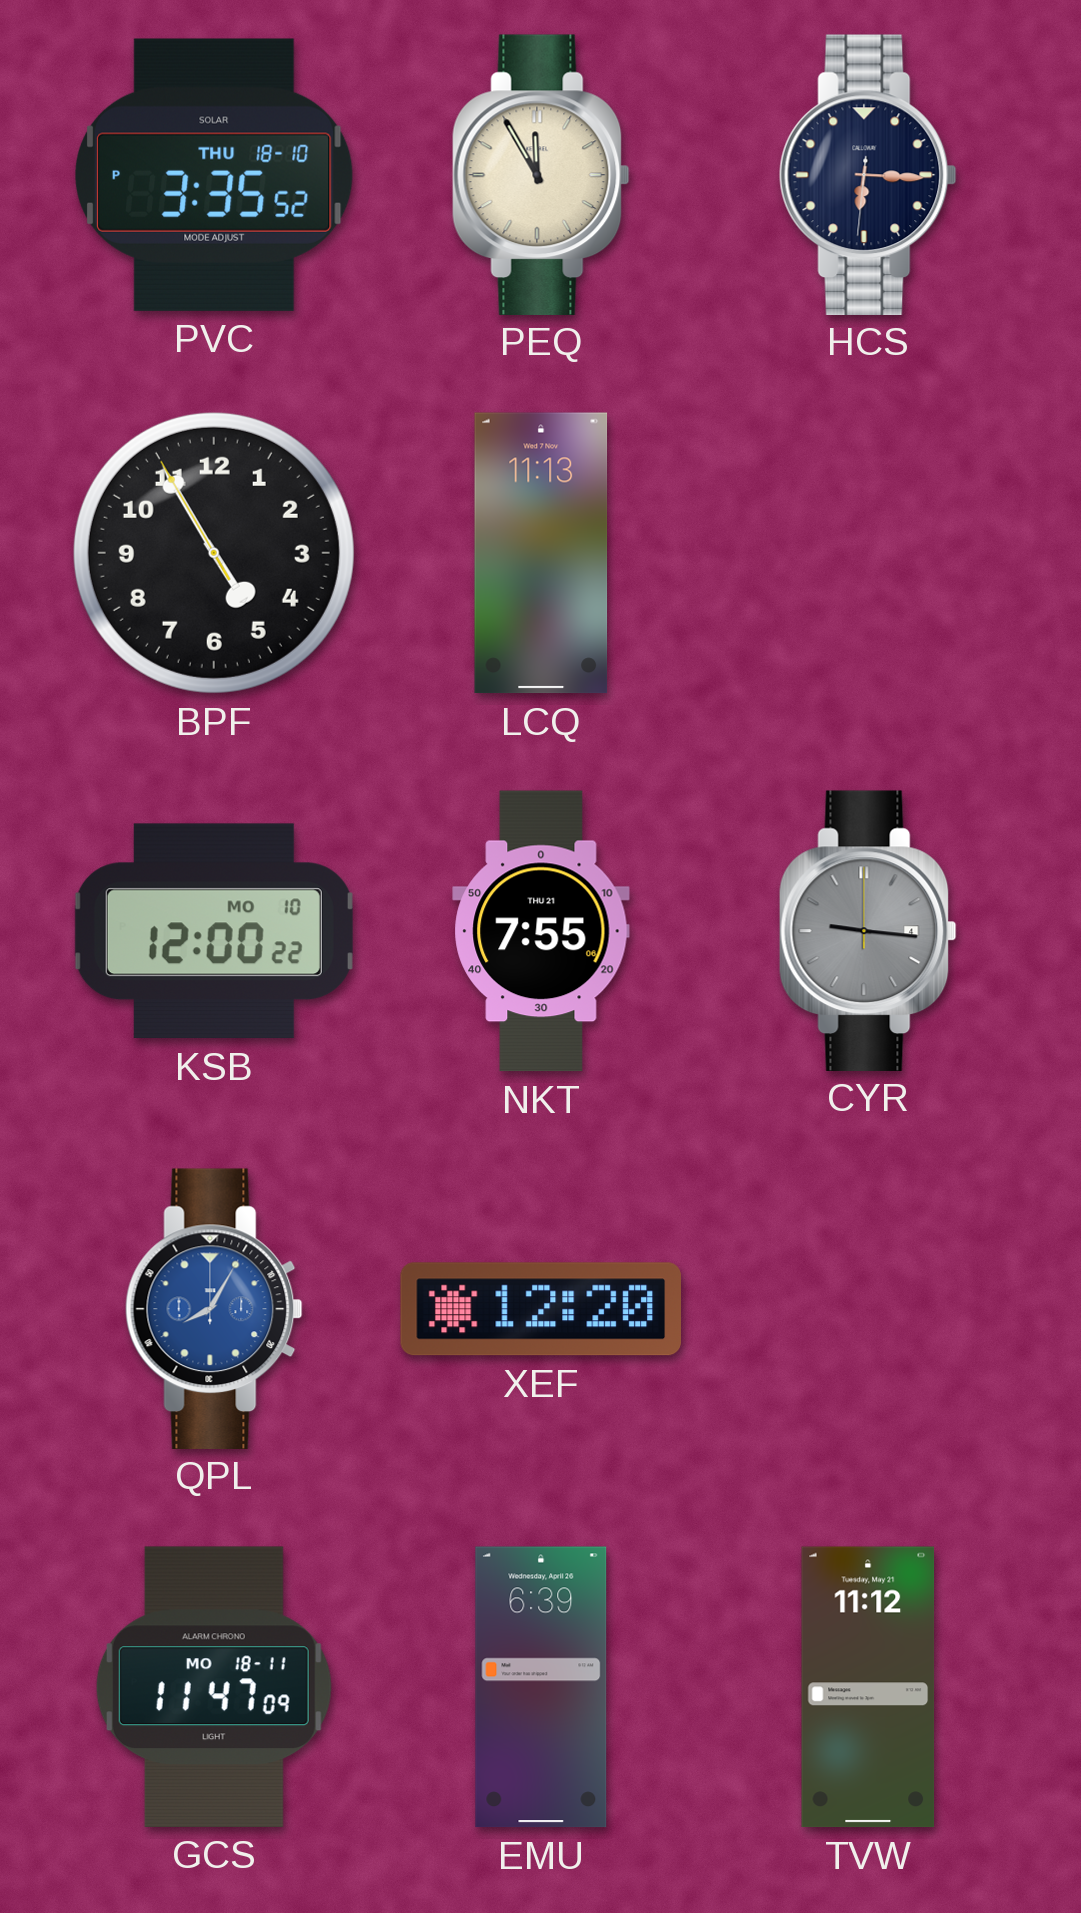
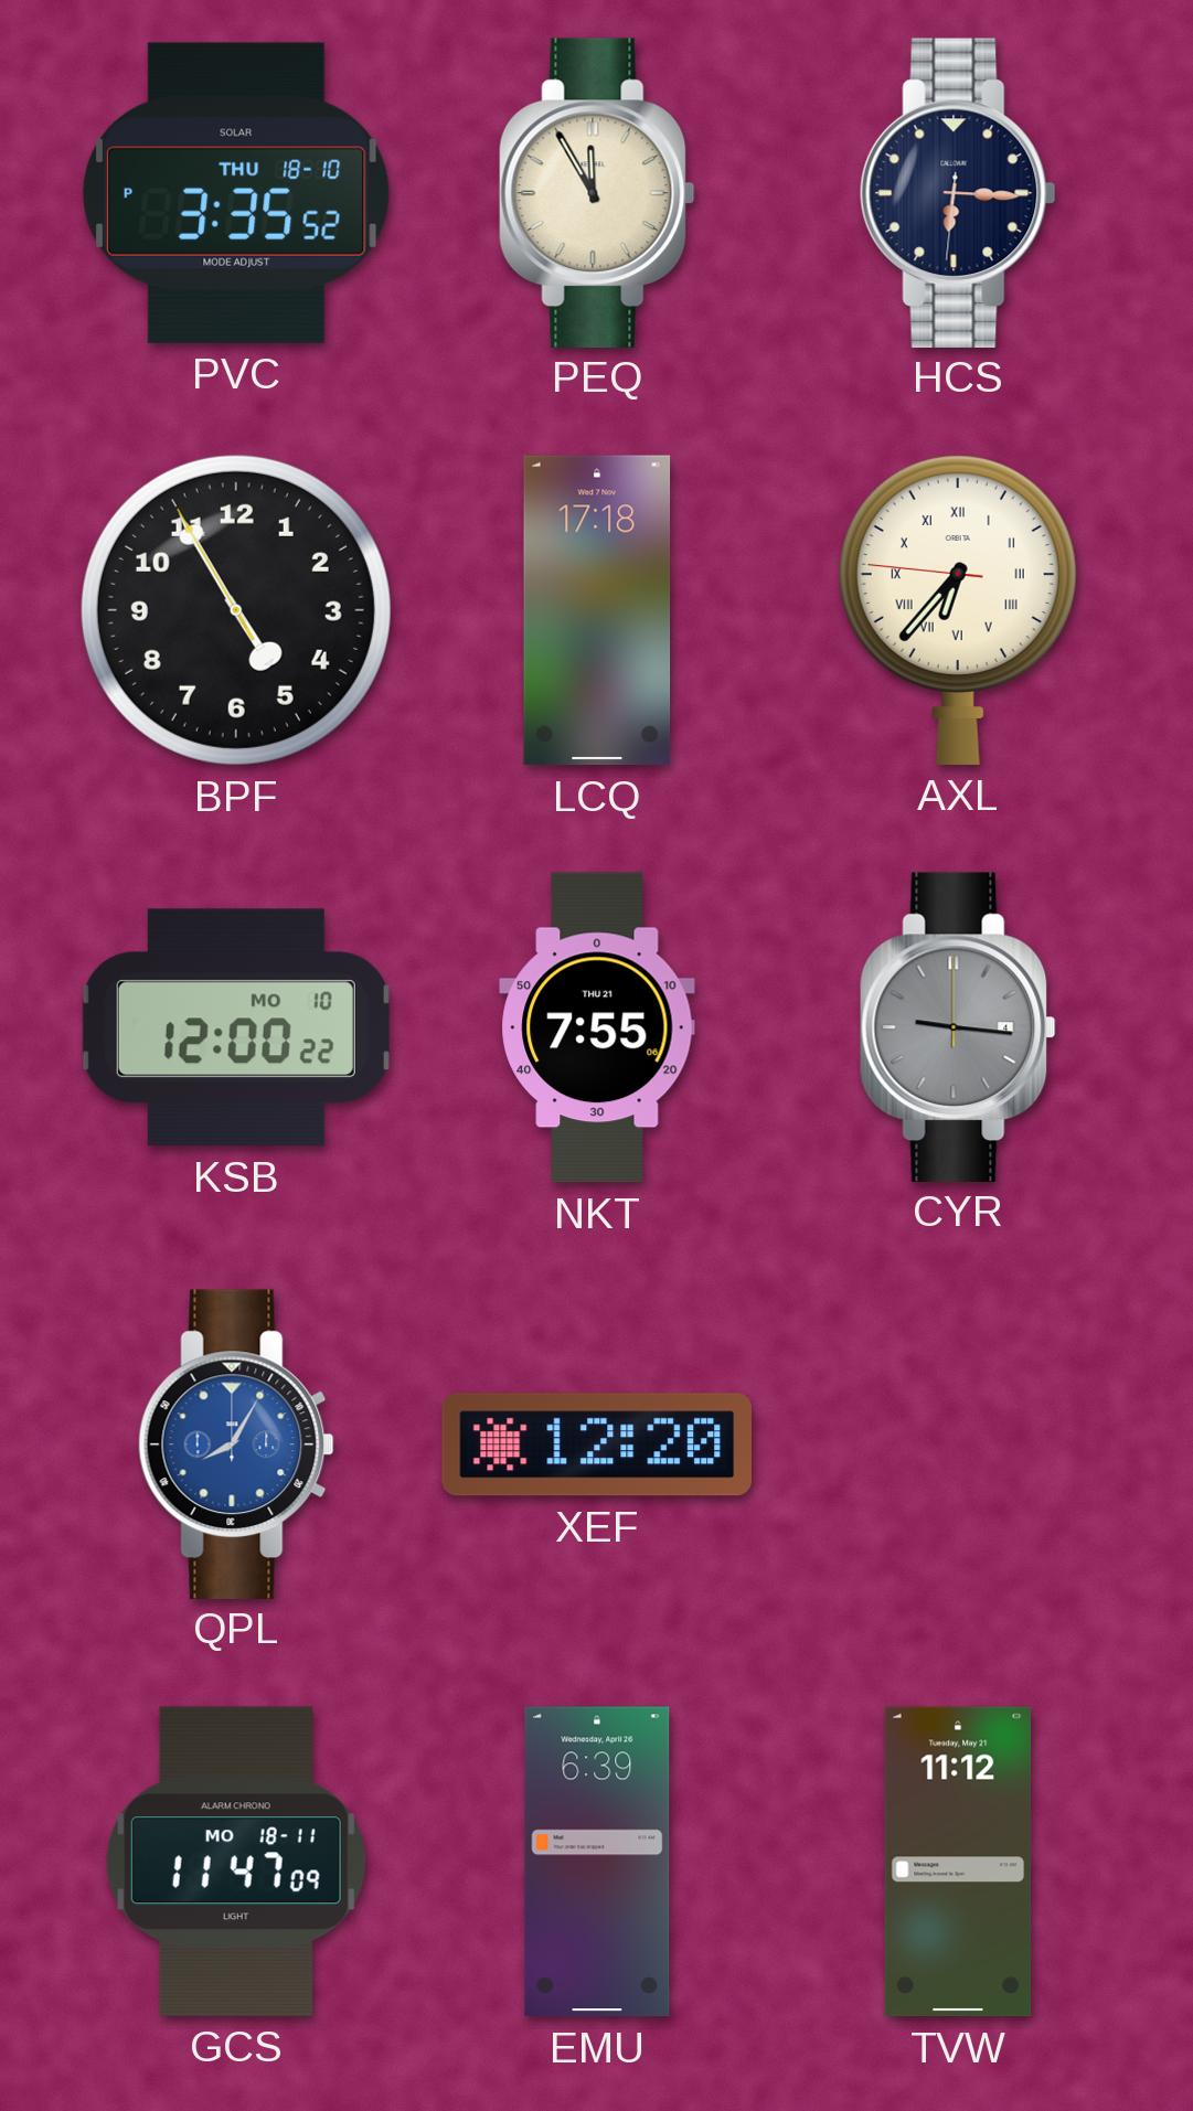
LCQ: 11:13 -> 17:18
AXL: none -> 6:36
